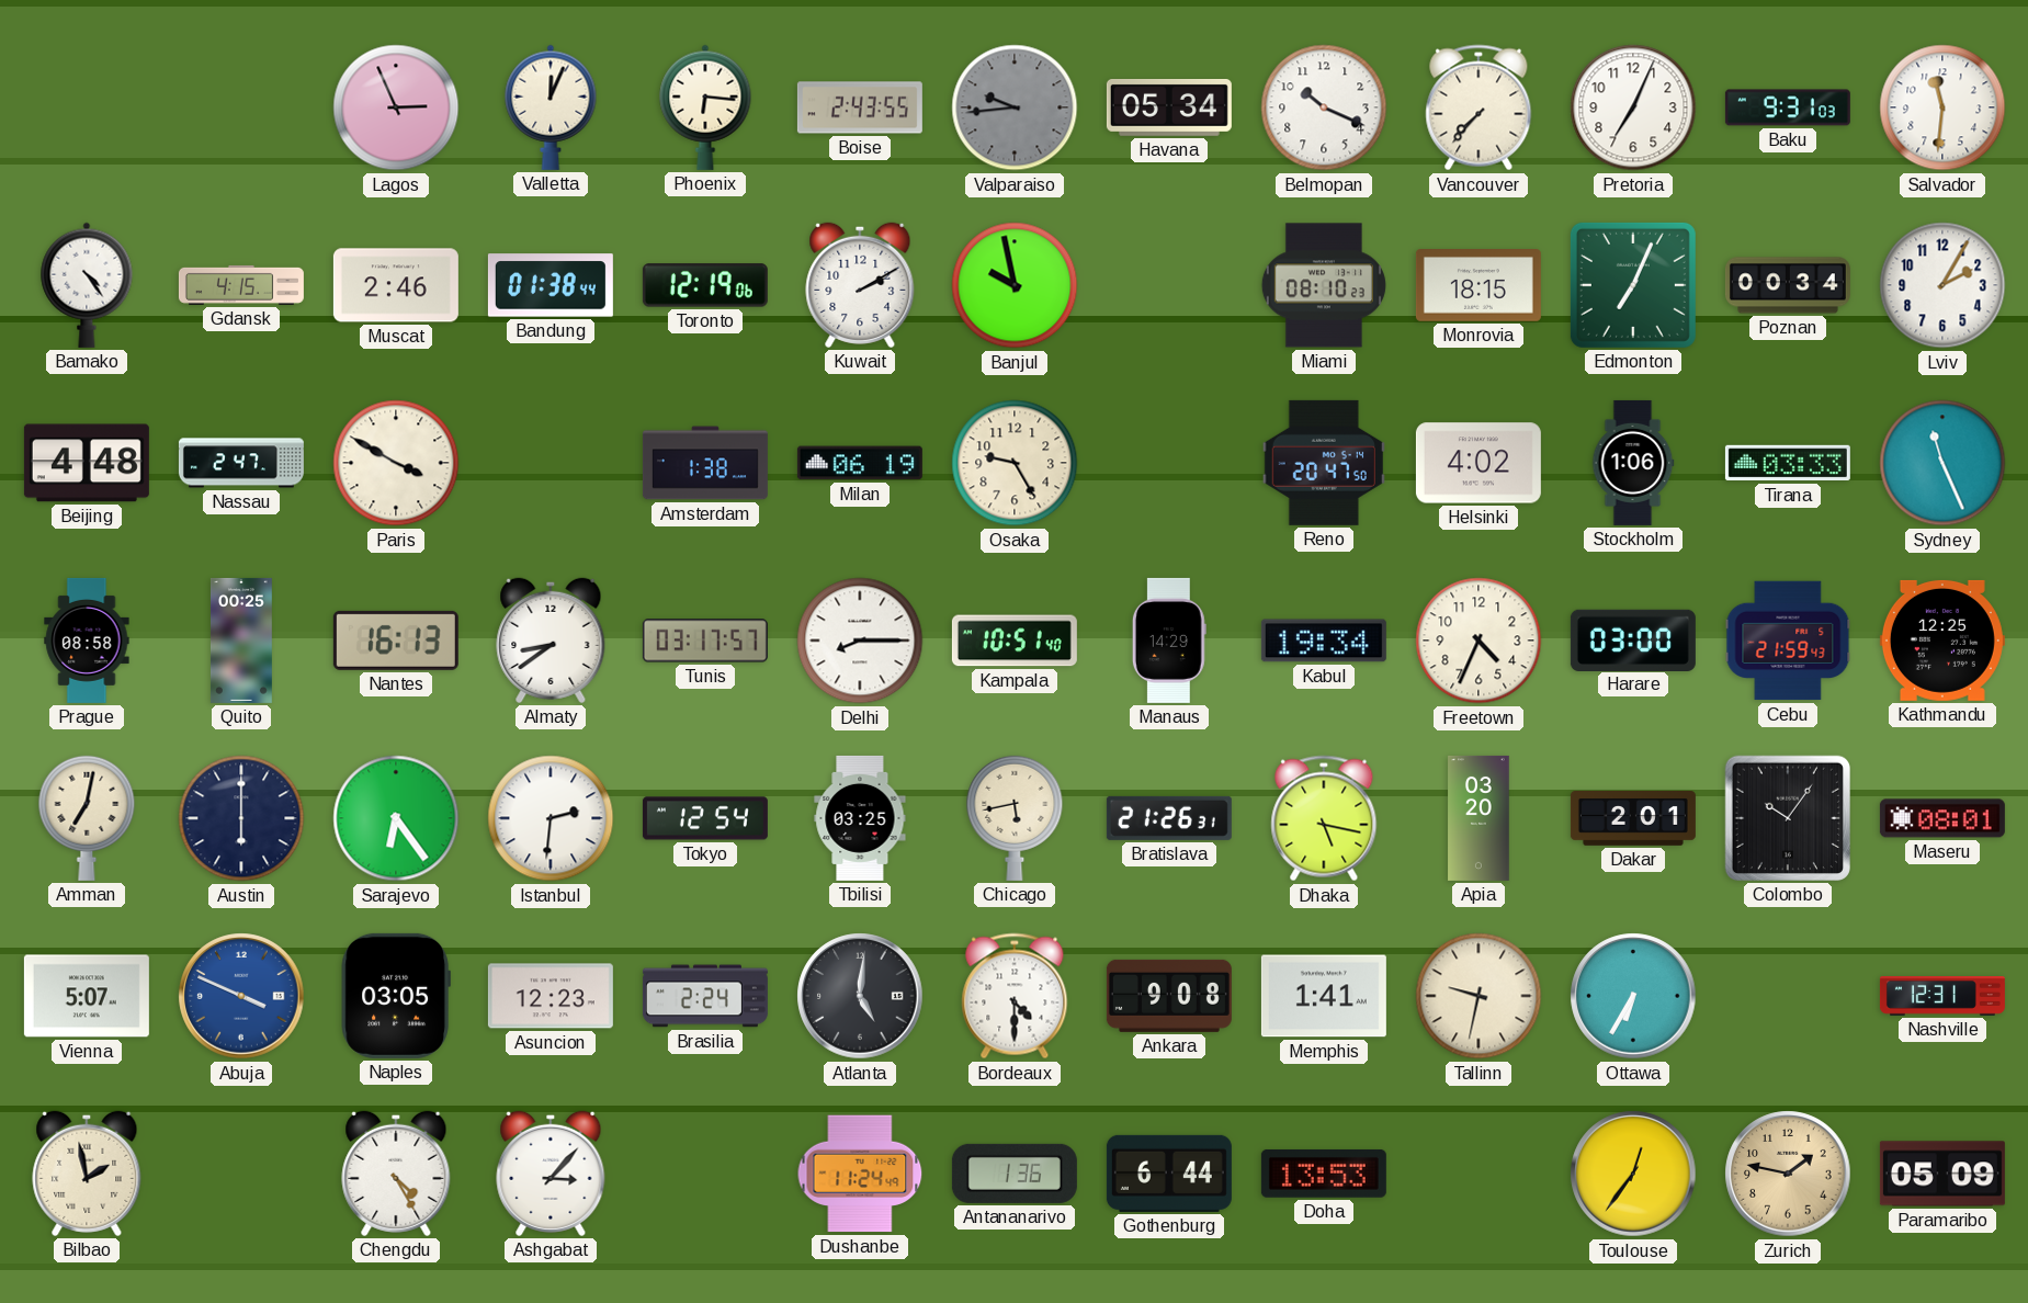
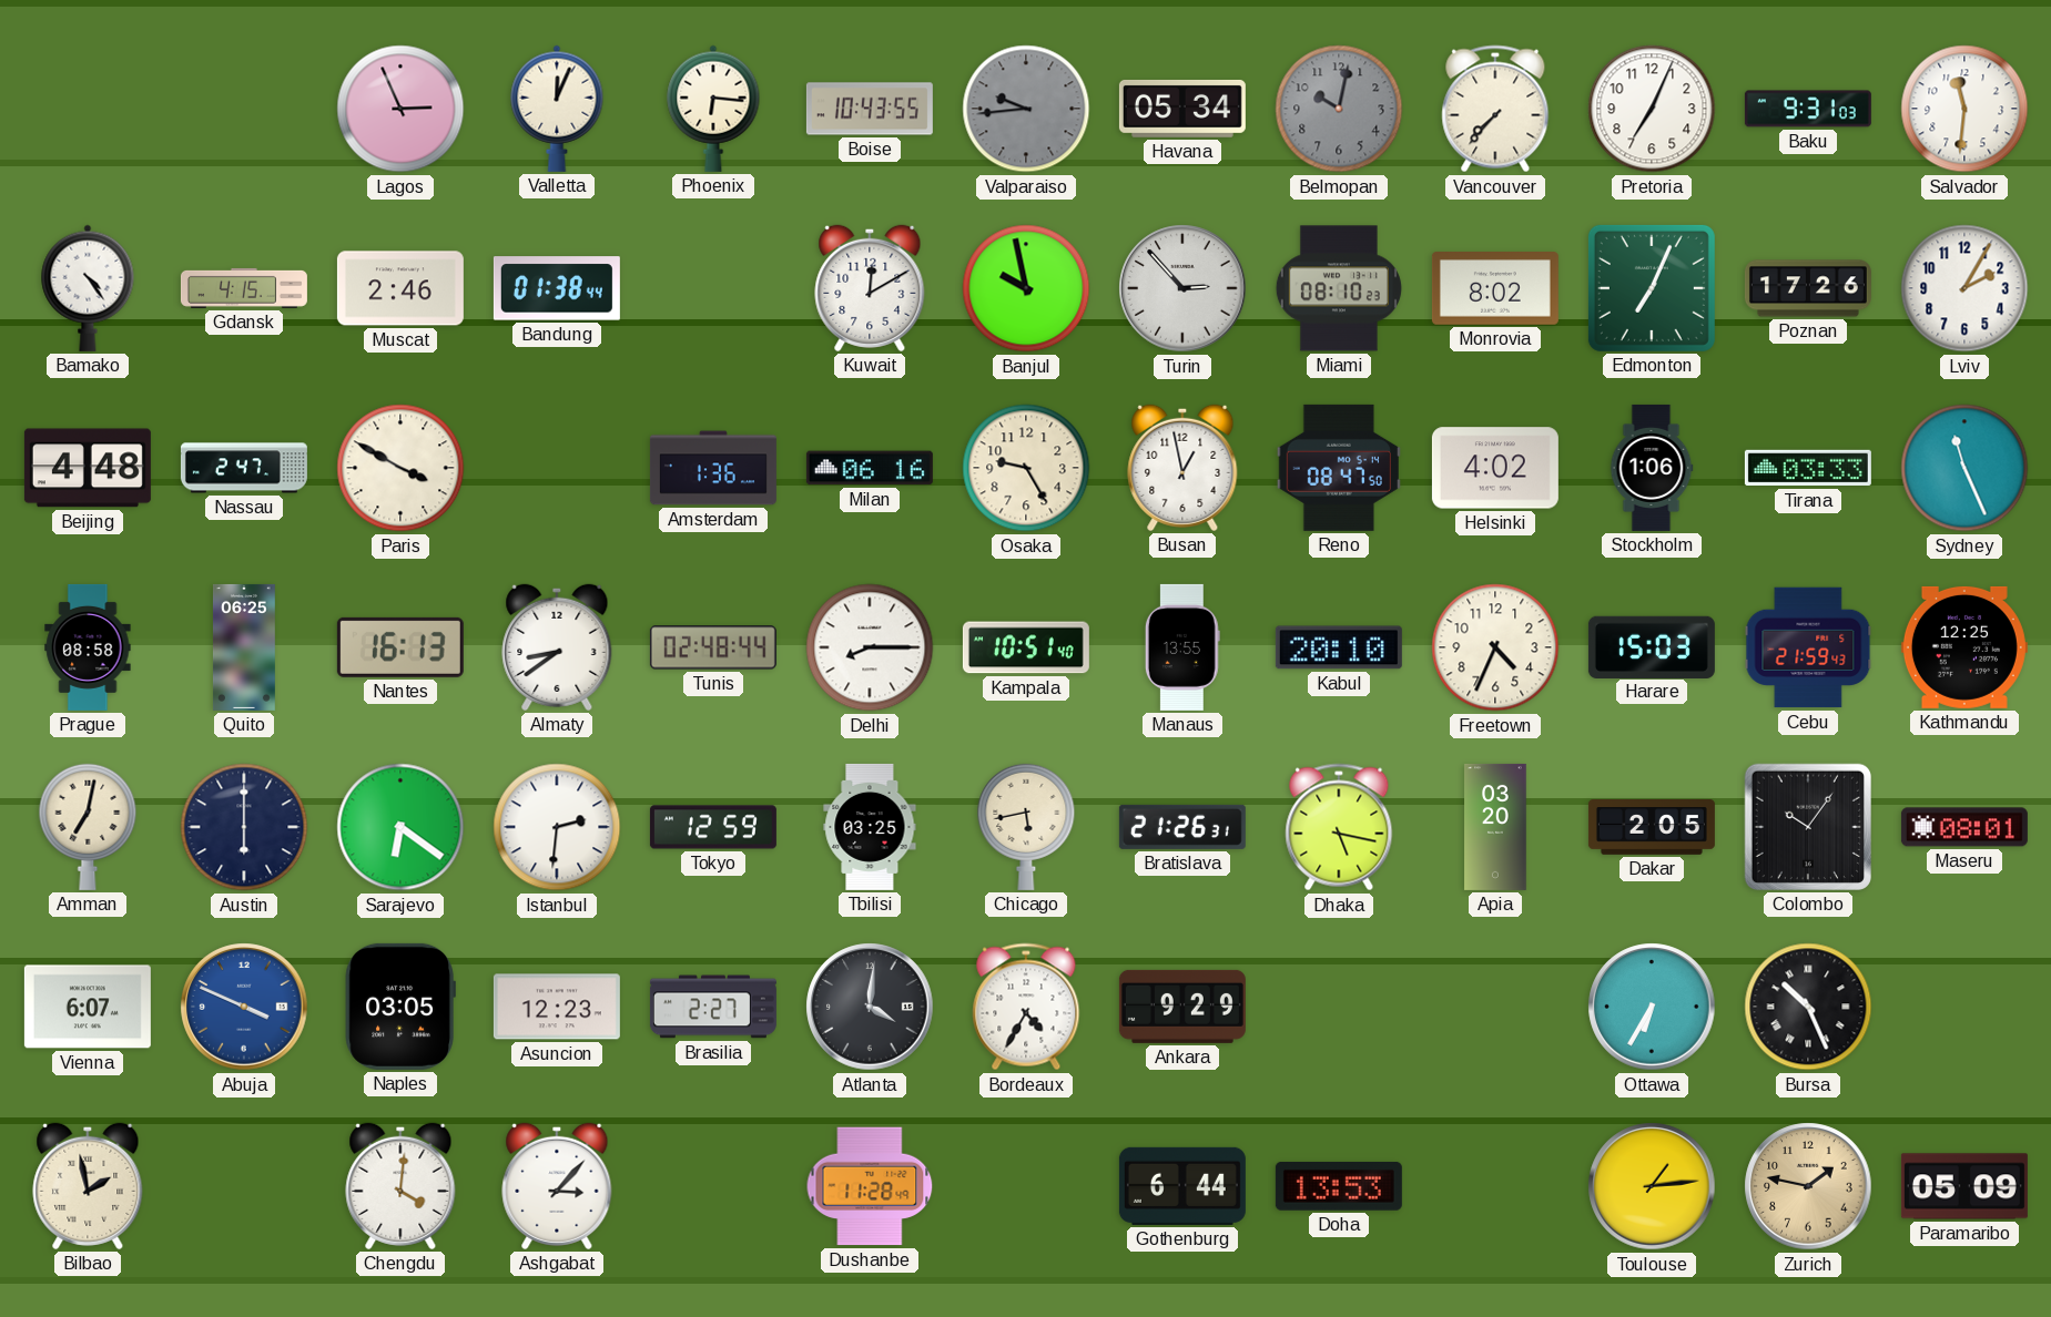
Boise: 2:43 -> 10:43
Belmopan: 10:19 -> 10:02
Belmopan dial: white -> grey
Toronto: 12:19 -> none
Kuwait: 2:10 -> 12:10
Turin: none -> 2:53
Monrovia: 18:15 -> 8:02
Poznan: 00:34 -> 17:26
Amsterdam: 1:38 -> 1:36
Milan: 06:19 -> 06:16
Busan: none -> 12:58
Reno: 20:47 -> 08:47
Quito: 00:25 -> 06:25
Tunis: 03:17 -> 02:48
Manaus: 14:29 -> 13:55
Kabul: 19:34 -> 20:10
Harare: 03:00 -> 15:03
Sarajevo: 6:24 -> 6:21
Tokyo: 12:54 -> 12:59
Dakar: 2:01 -> 2:05
Vienna: 5:07 -> 6:07
Brasilia: 2:24 -> 2:27
Atlanta: 5:01 -> 4:01
Bordeaux: 4:30 -> 4:35
Ankara: 9:08 -> 9:29
Memphis: 1:41 -> none
Tallinn: 9:32 -> none
Bursa: none -> 10:26
Nashville: 12:31 -> none
Chengdu: 4:25 -> 4:01
Dushanbe: 11:24 -> 11:28
Antananarivo: 1:36 -> none
Toulouse: 12:36 -> 1:14
